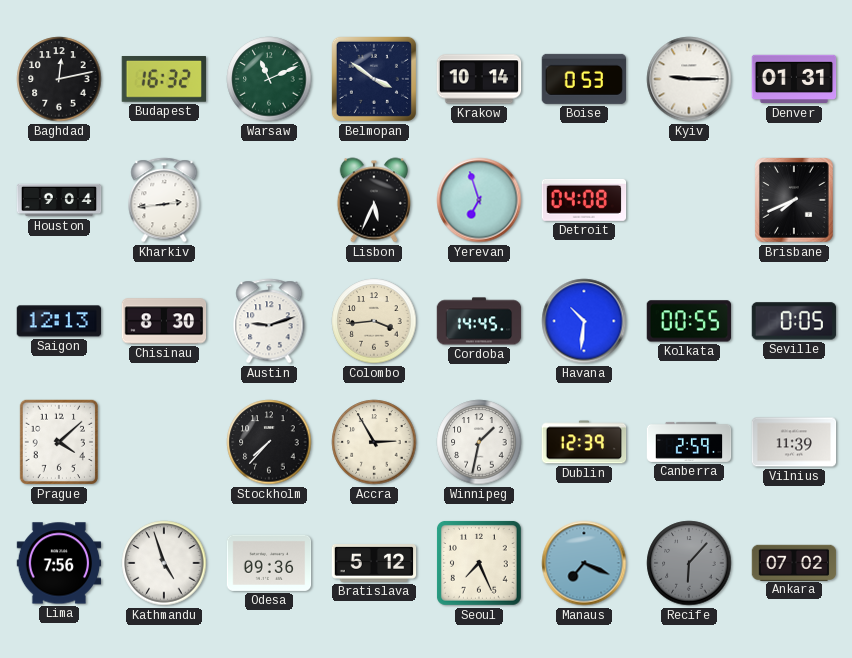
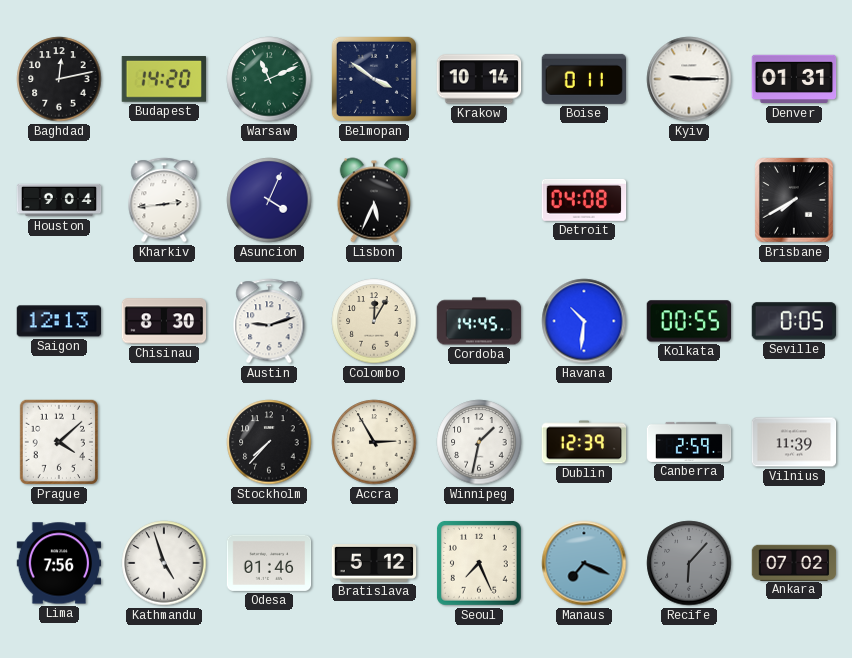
Budapest: 16:32 -> 14:20
Boise: 0:53 -> 0:11
Asuncion: none -> 4:04
Yerevan: 6:57 -> none
Brisbane: 7:41 -> 7:40
Colombo: 3:44 -> 12:05
Odesa: 09:36 -> 01:46
